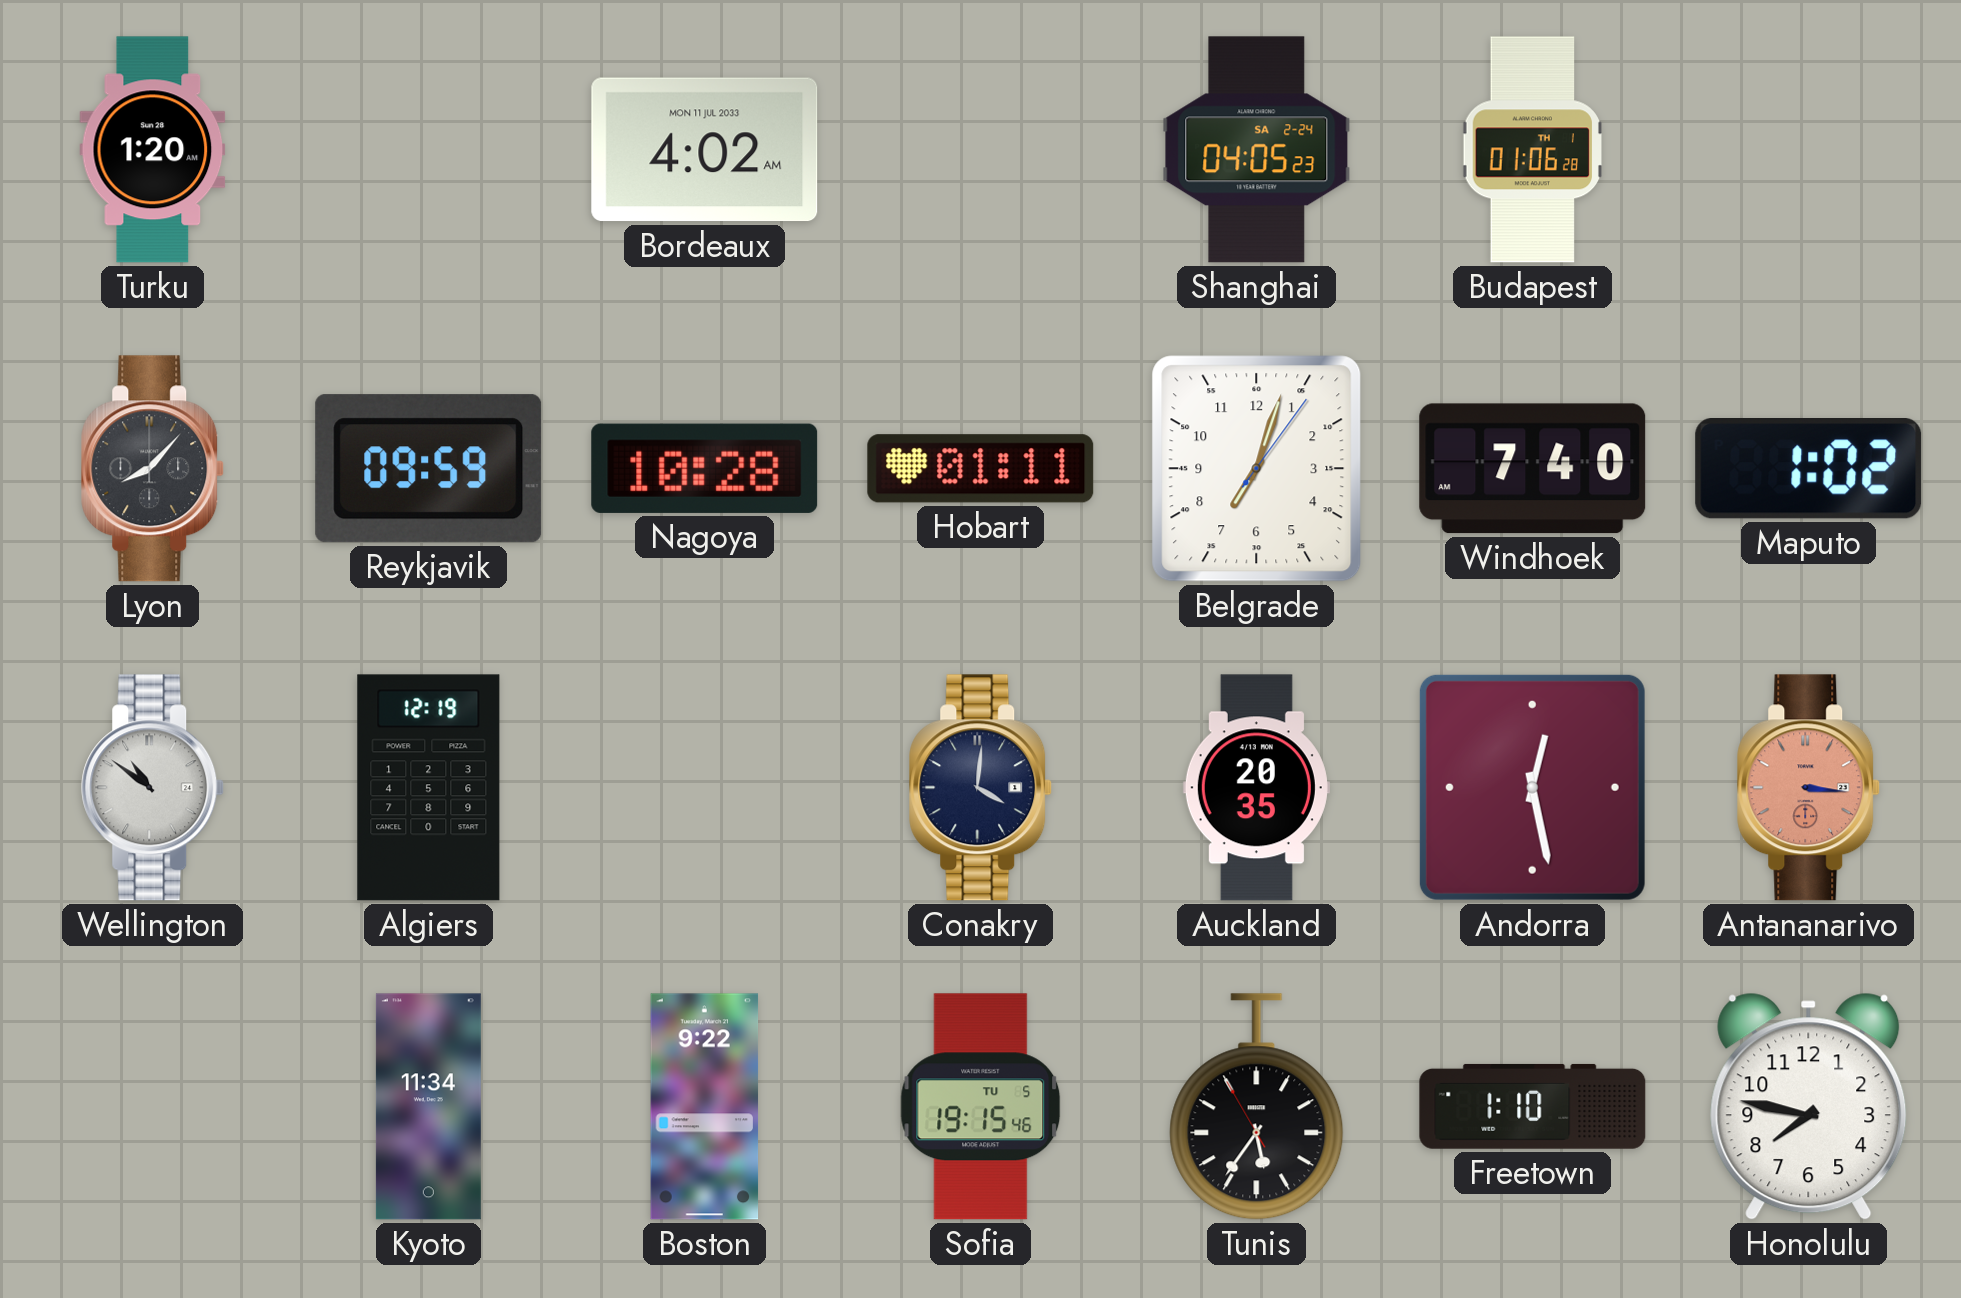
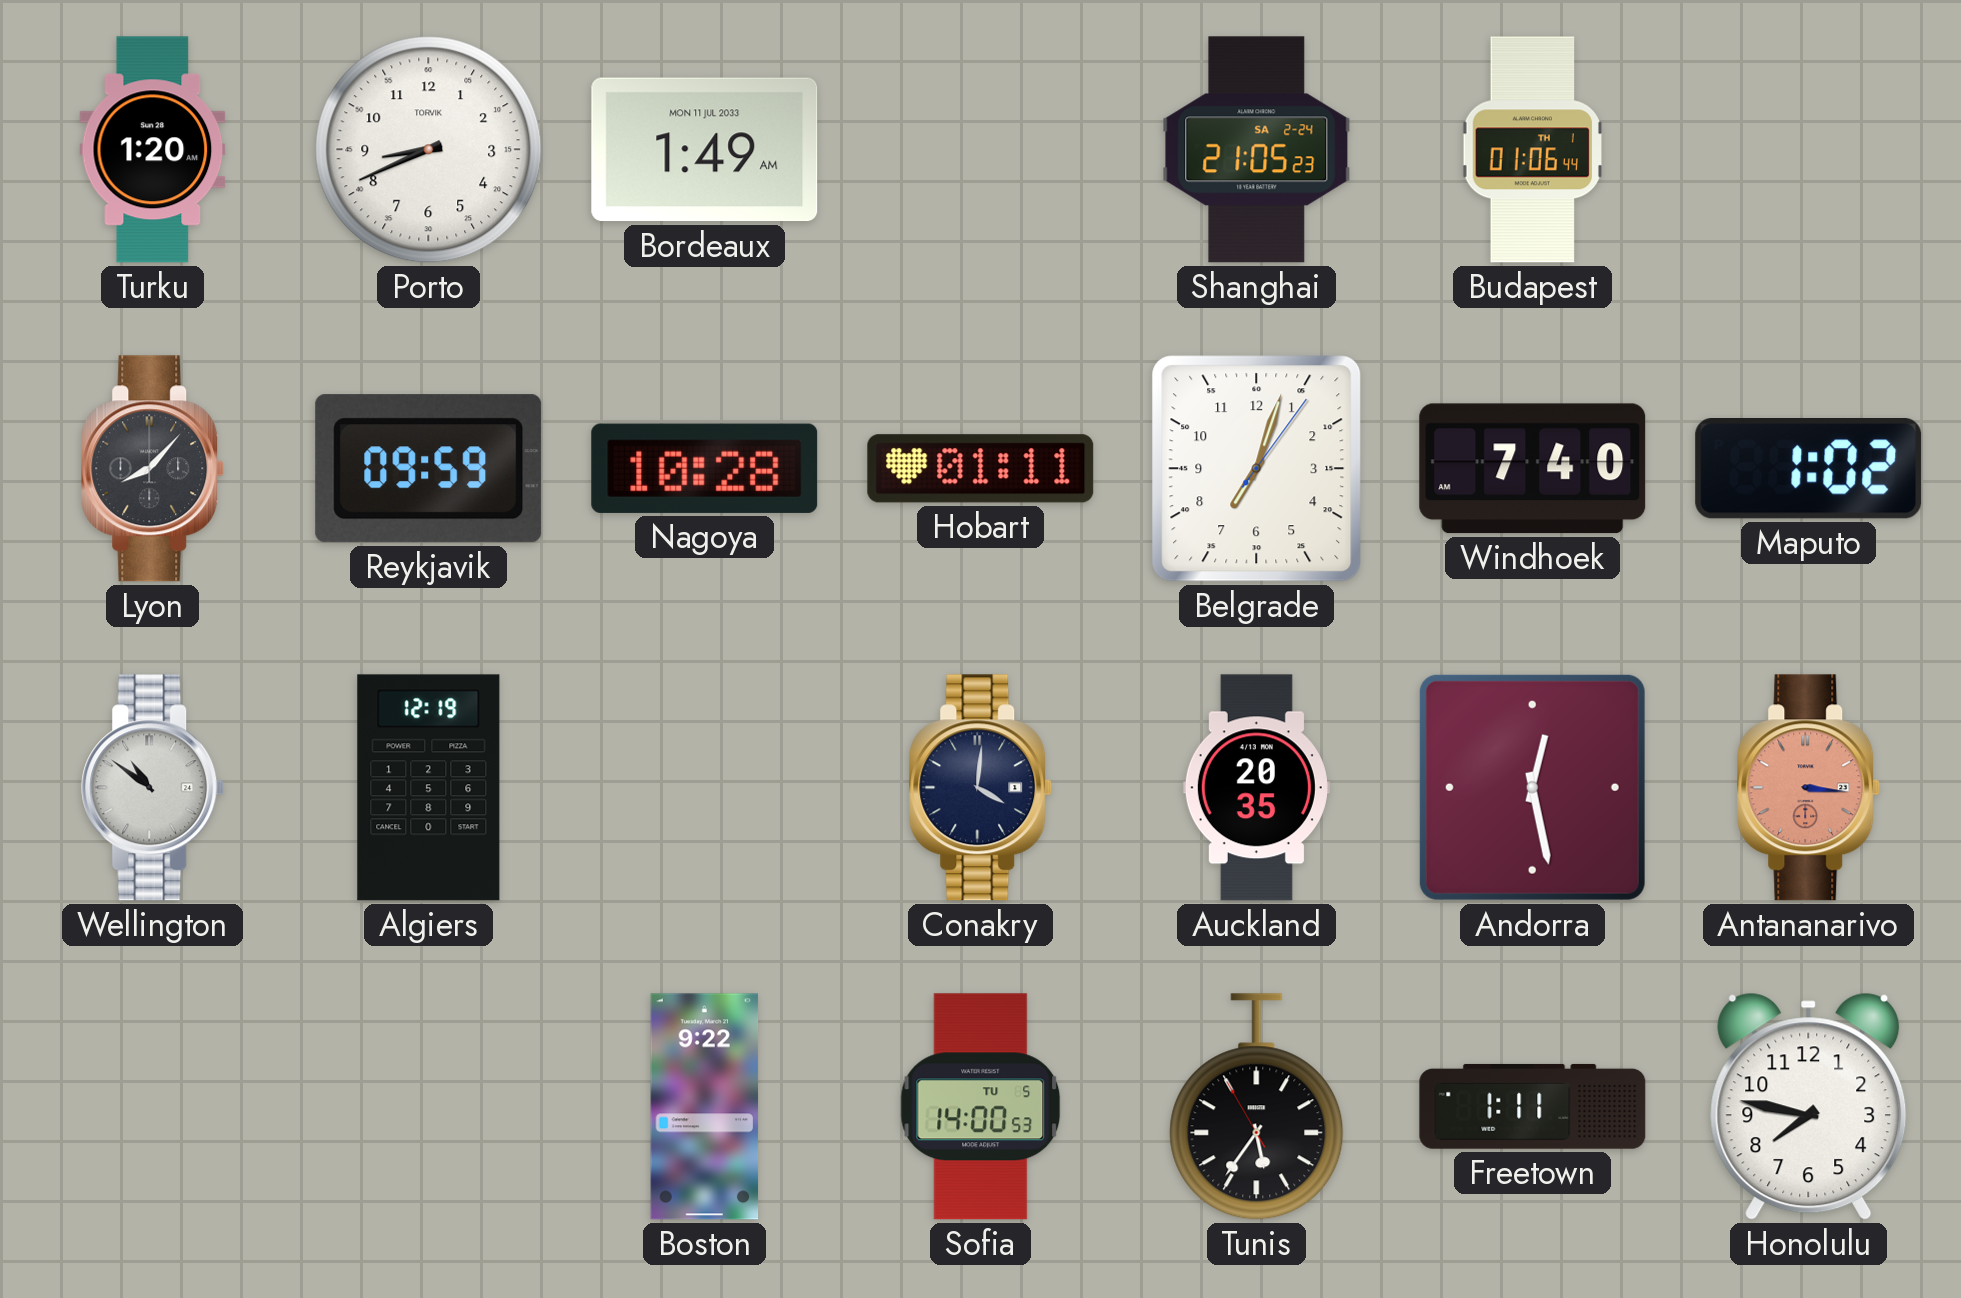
Porto: none -> 8:41
Bordeaux: 4:02 -> 1:49
Shanghai: 04:05 -> 21:05
Budapest: 01:06:28 -> 01:06:44
Kyoto: 11:34 -> none
Sofia: 19:15 -> 14:00
Freetown: 1:10 -> 1:11
